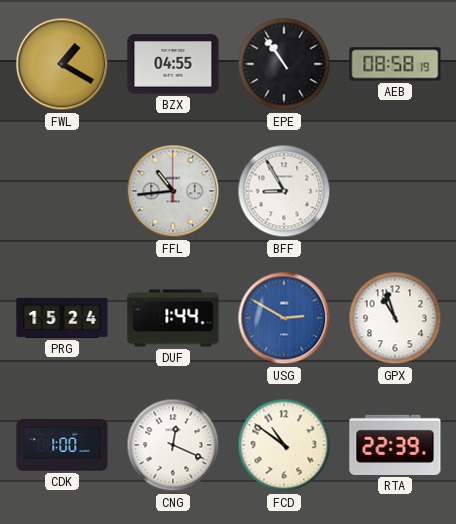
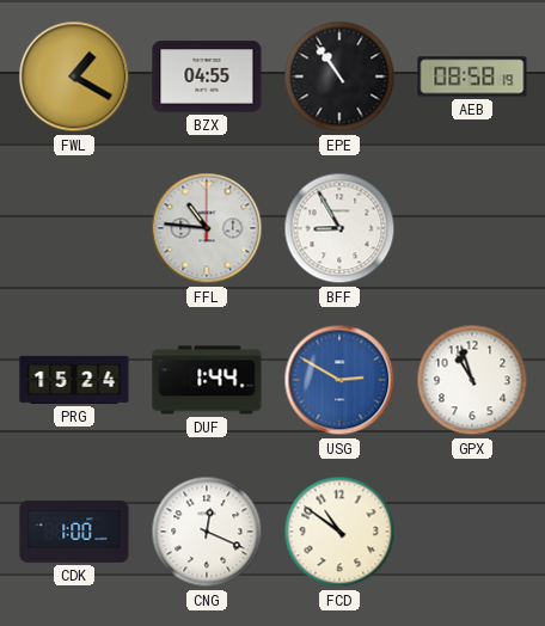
FFL: 10:44 -> 10:46
RTA: 22:39 -> none
